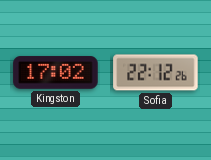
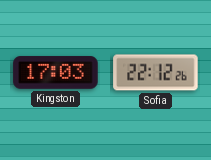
Kingston: 17:02 -> 17:03
